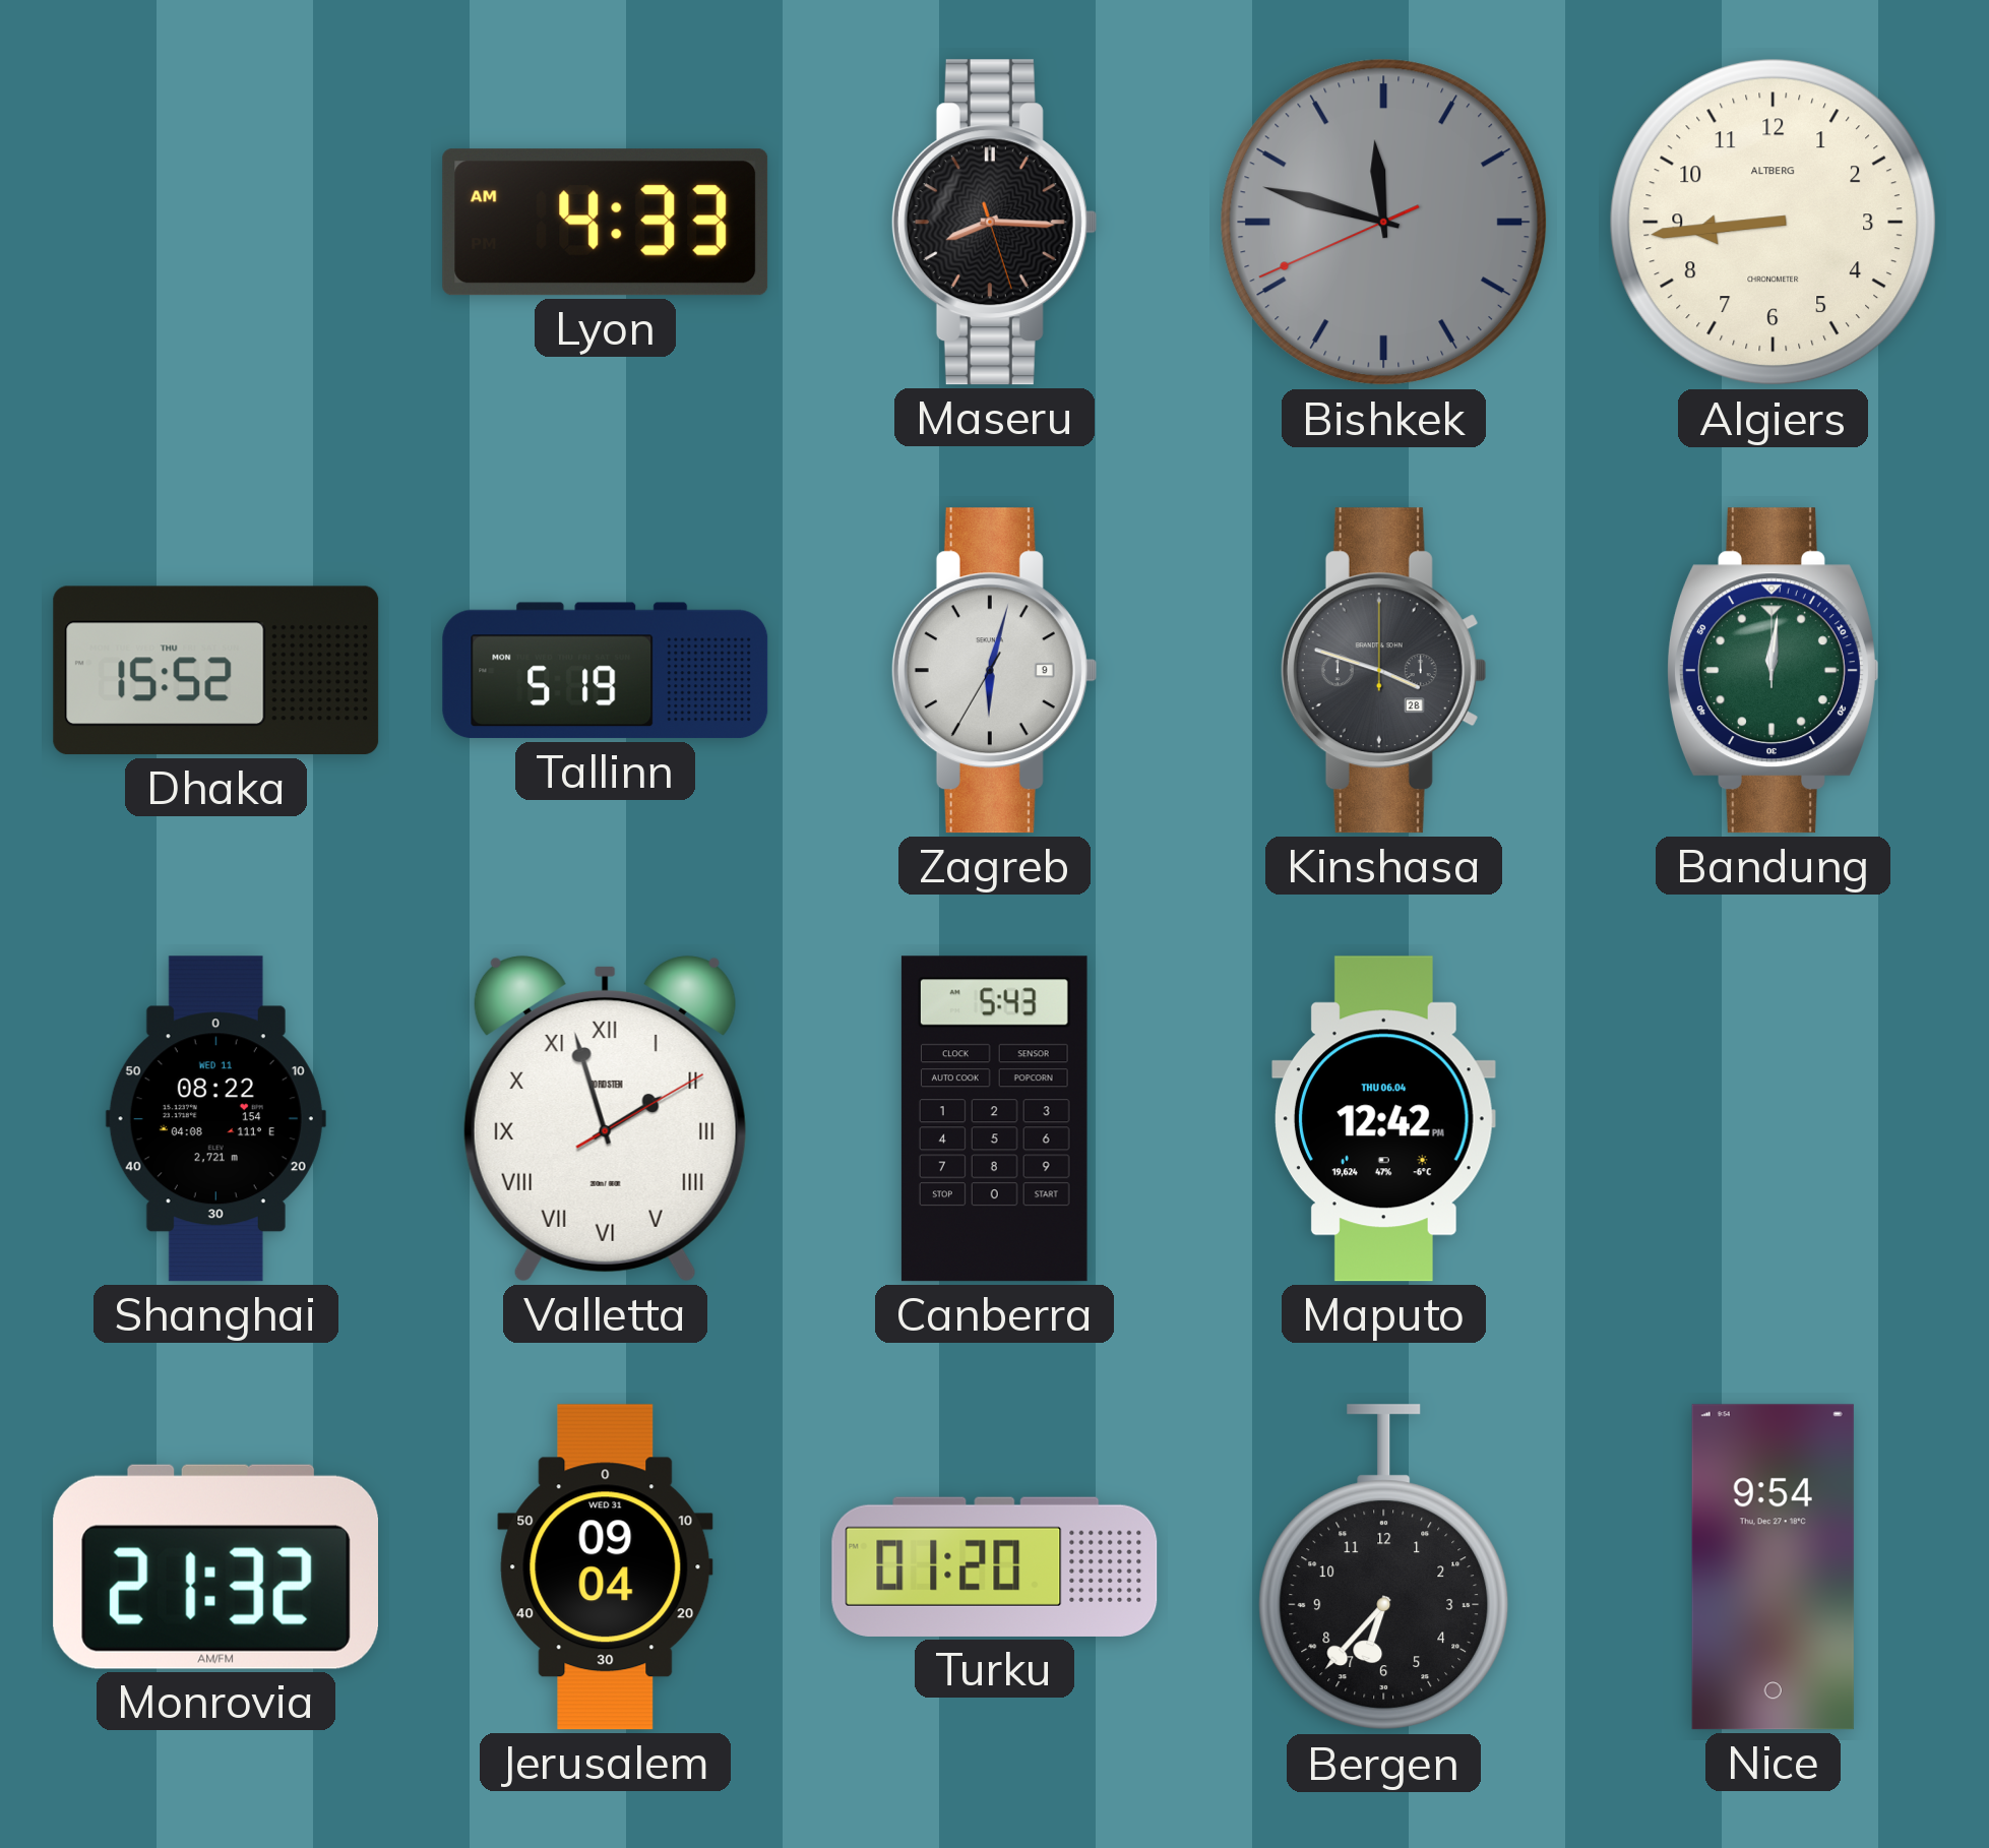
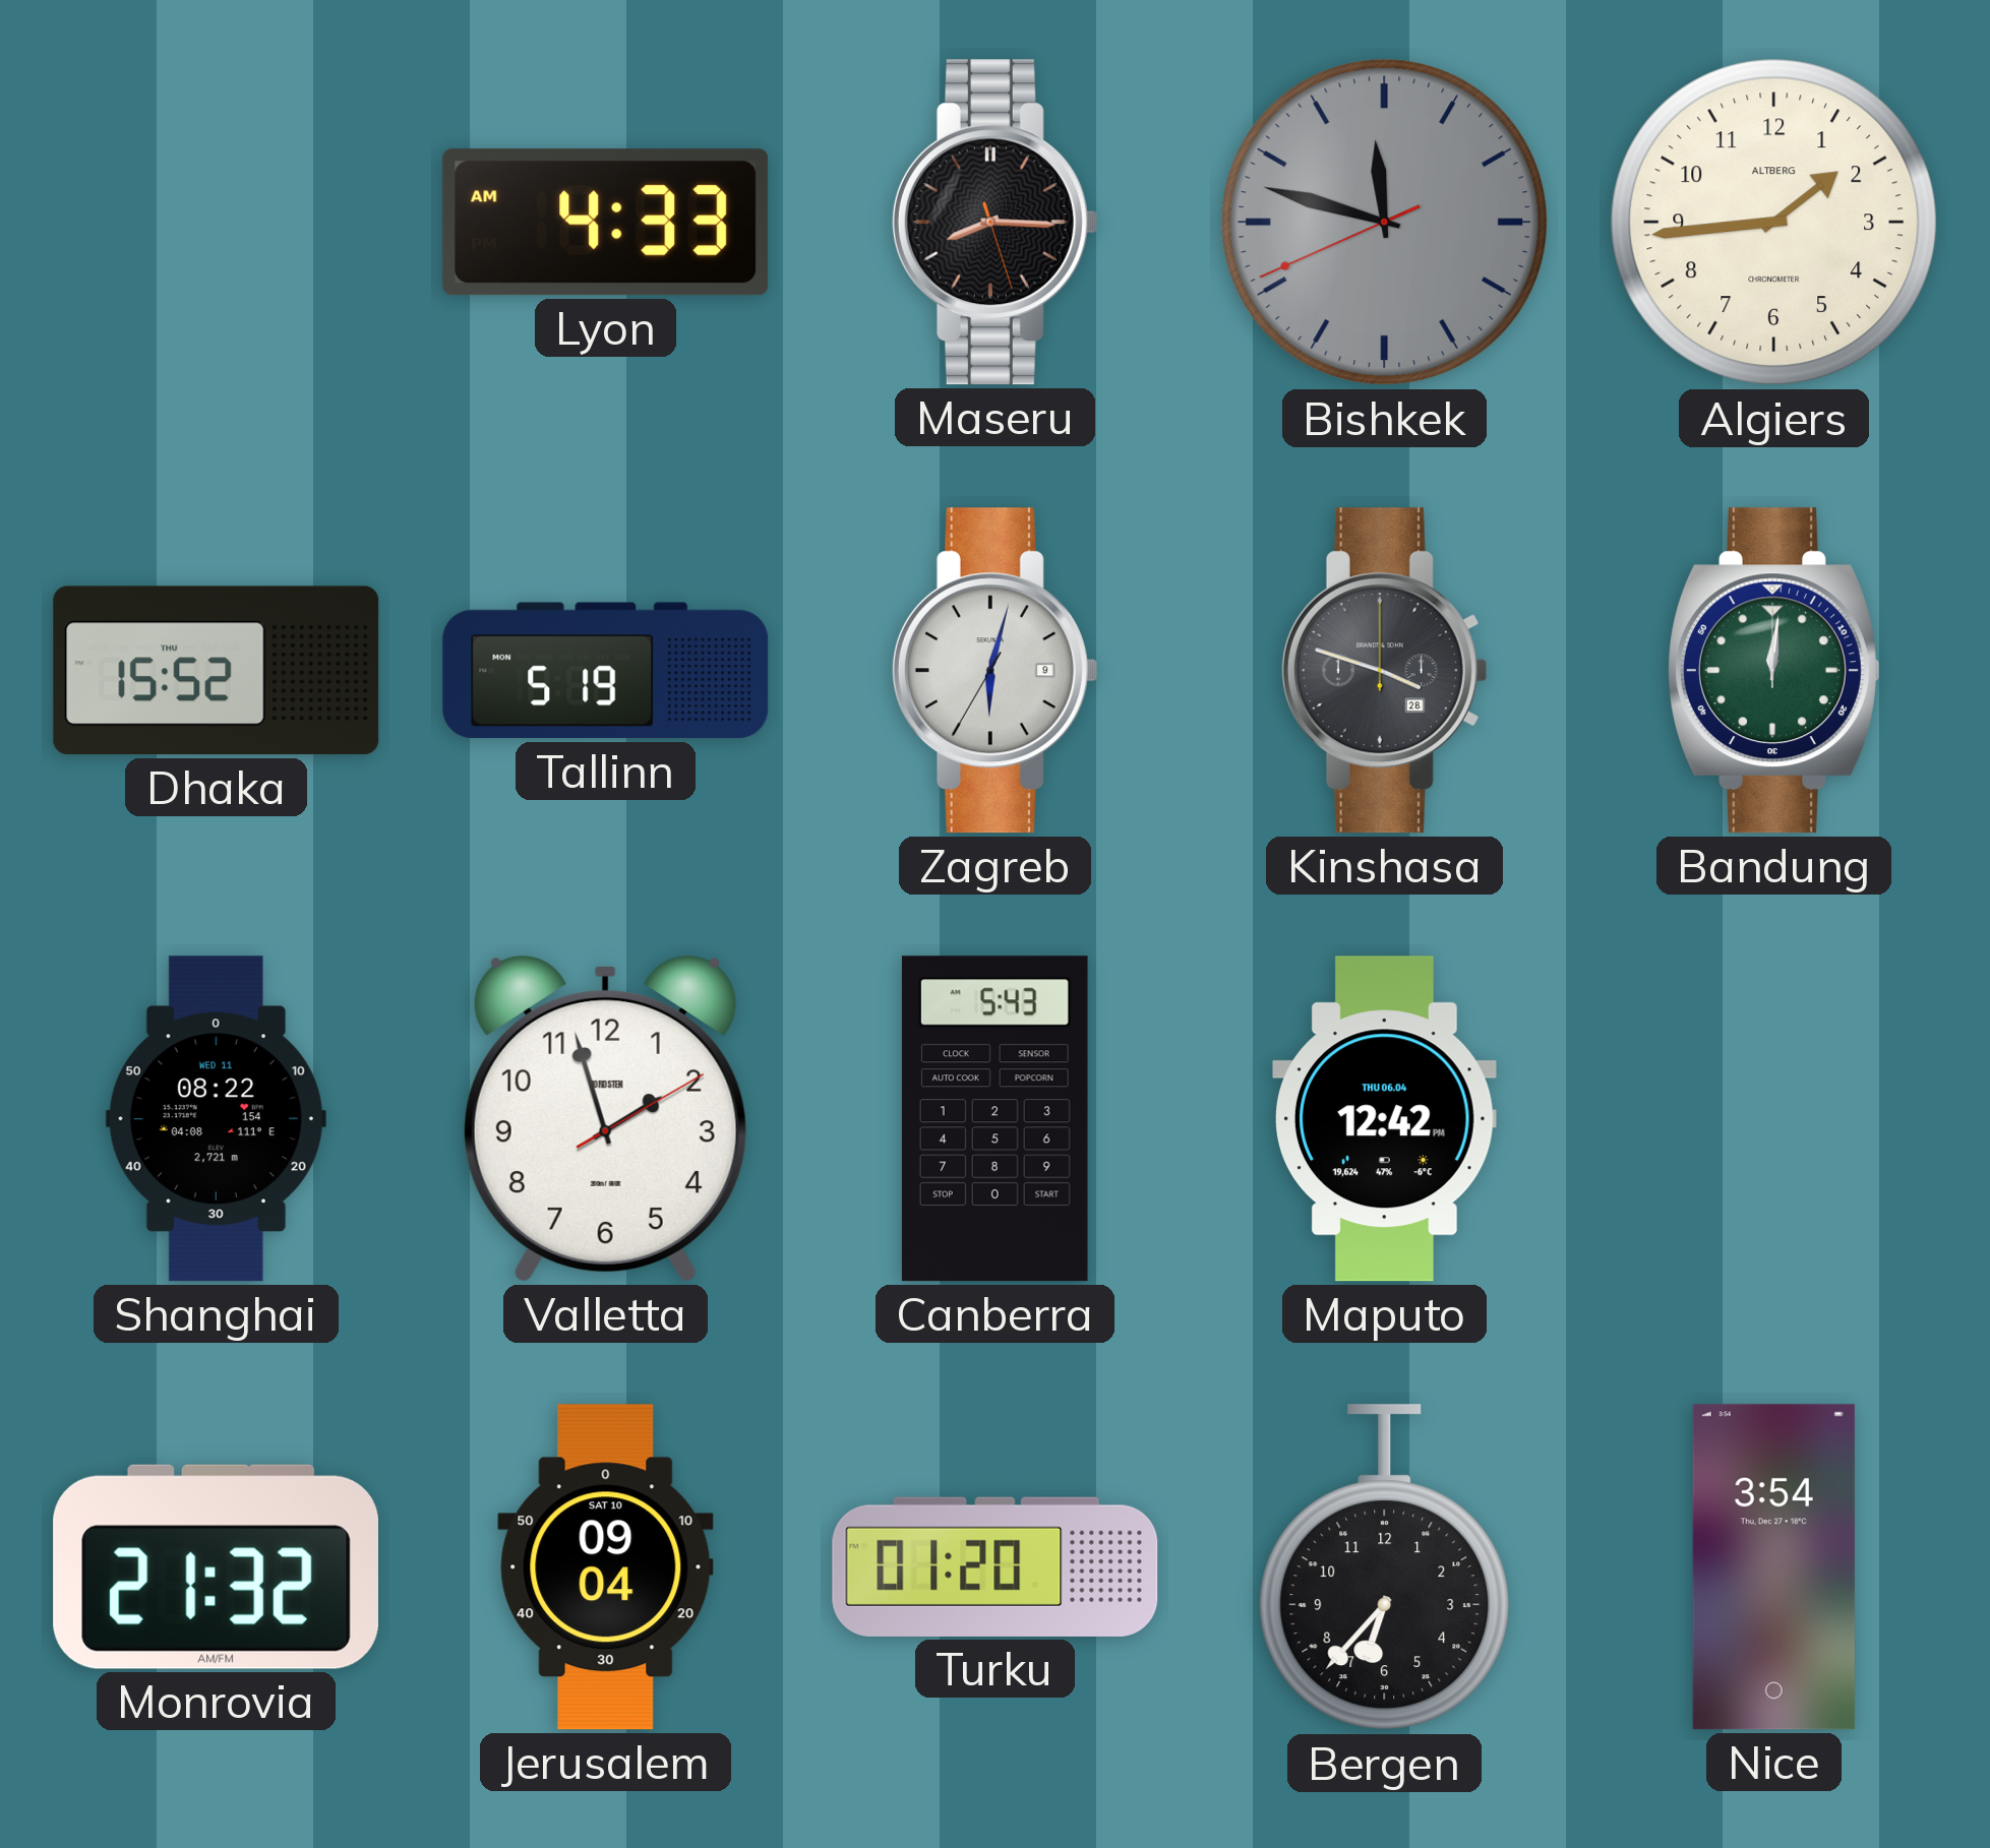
Algiers: 8:44 -> 1:44
Valletta numerals: Roman -> Arabic
Jerusalem date: WED 31 -> SAT 10
Nice: 9:54 -> 3:54
